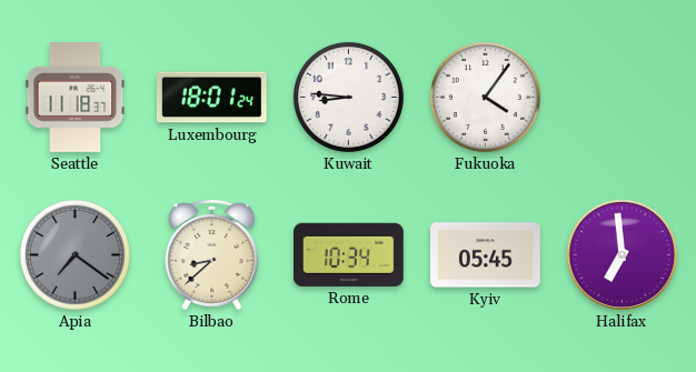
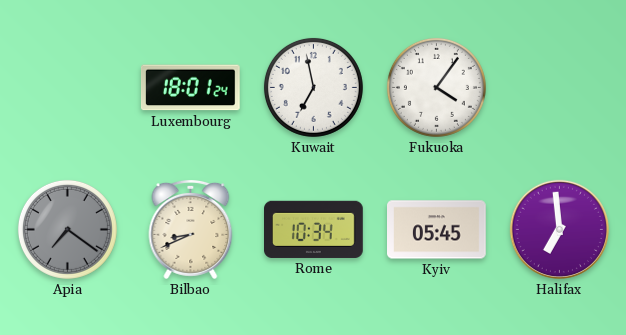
Seattle: 11:18 -> none
Kuwait: 8:46 -> 6:58
Bilbao: 8:38 -> 8:41
